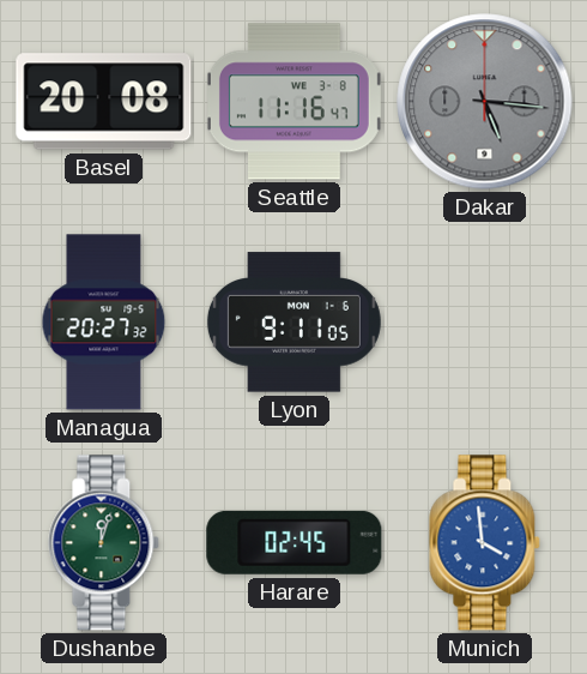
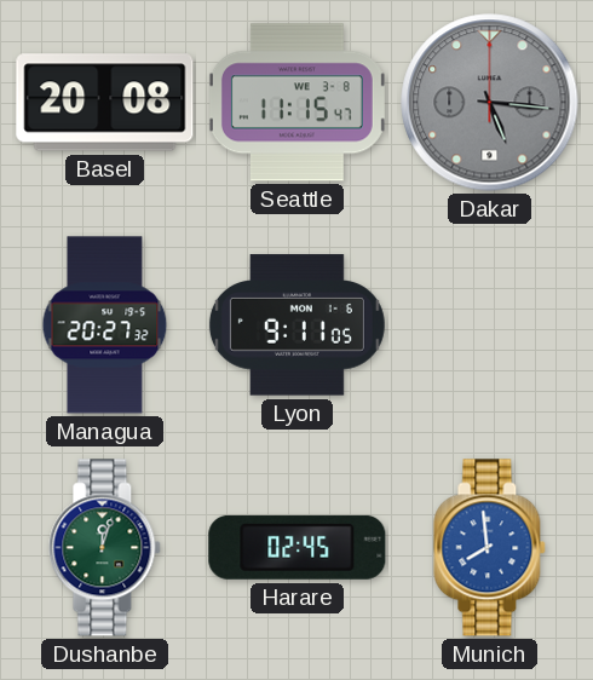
Seattle: 11:16 -> 11:15
Munich: 3:59 -> 7:59
